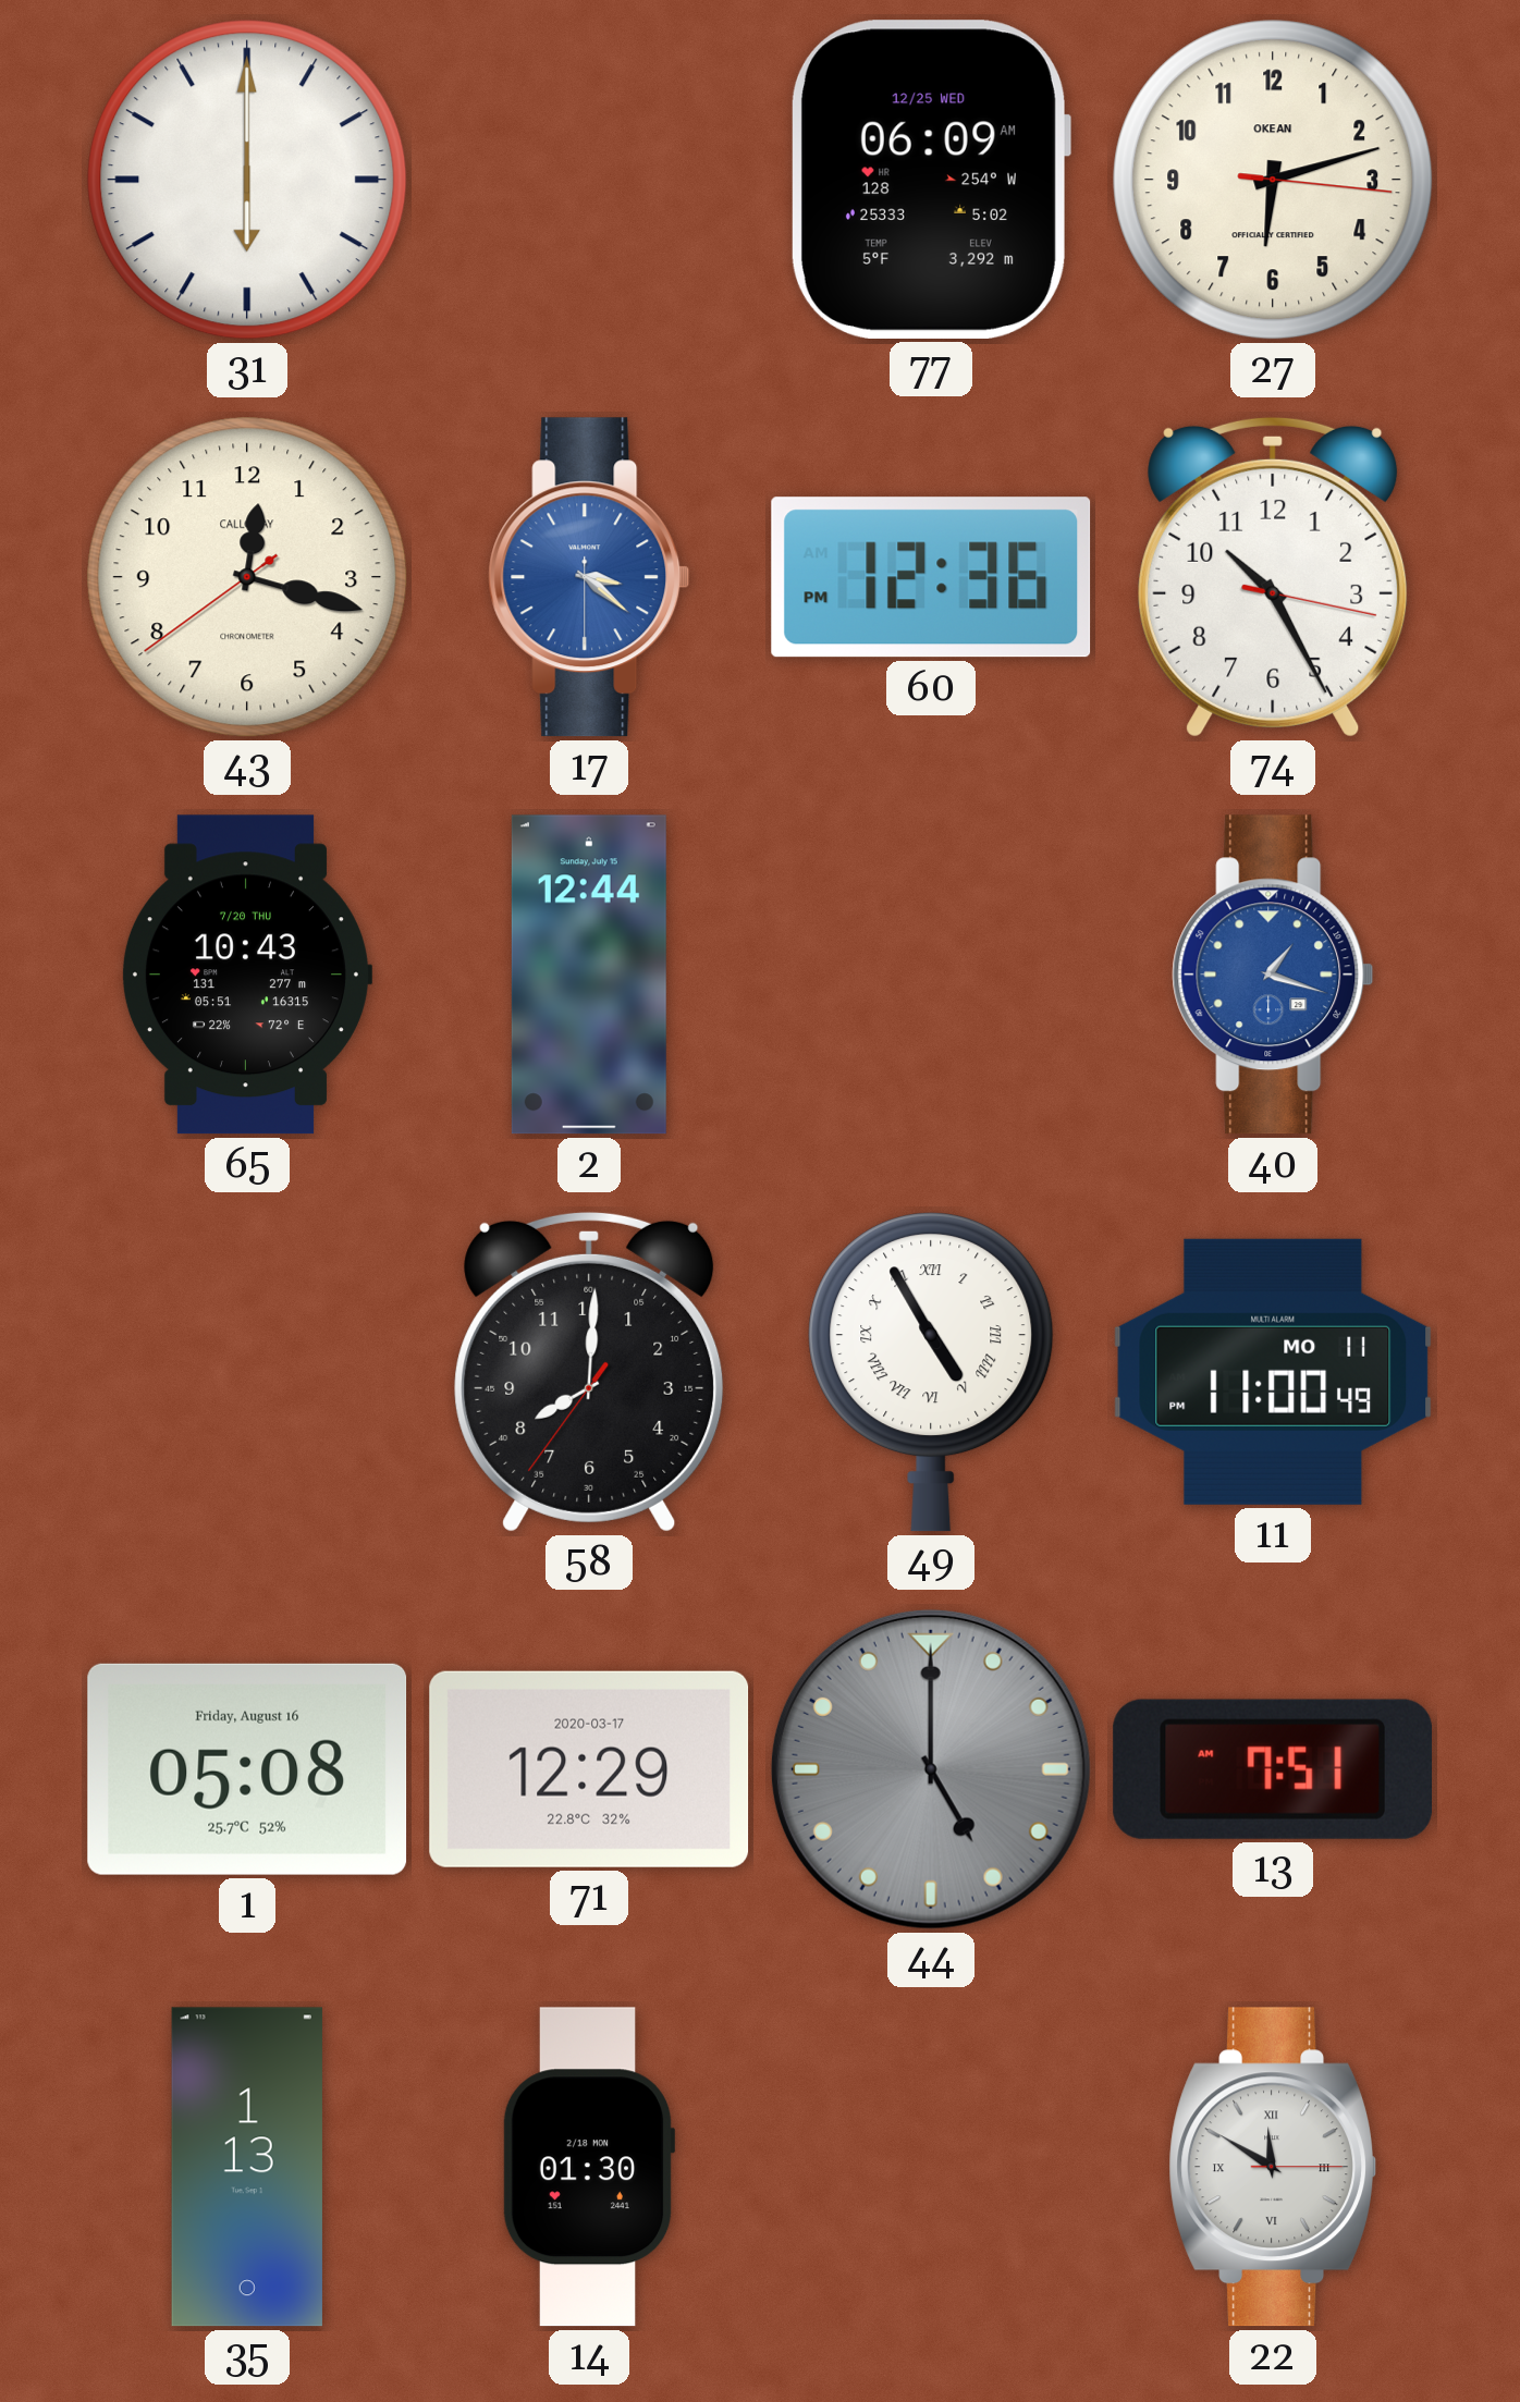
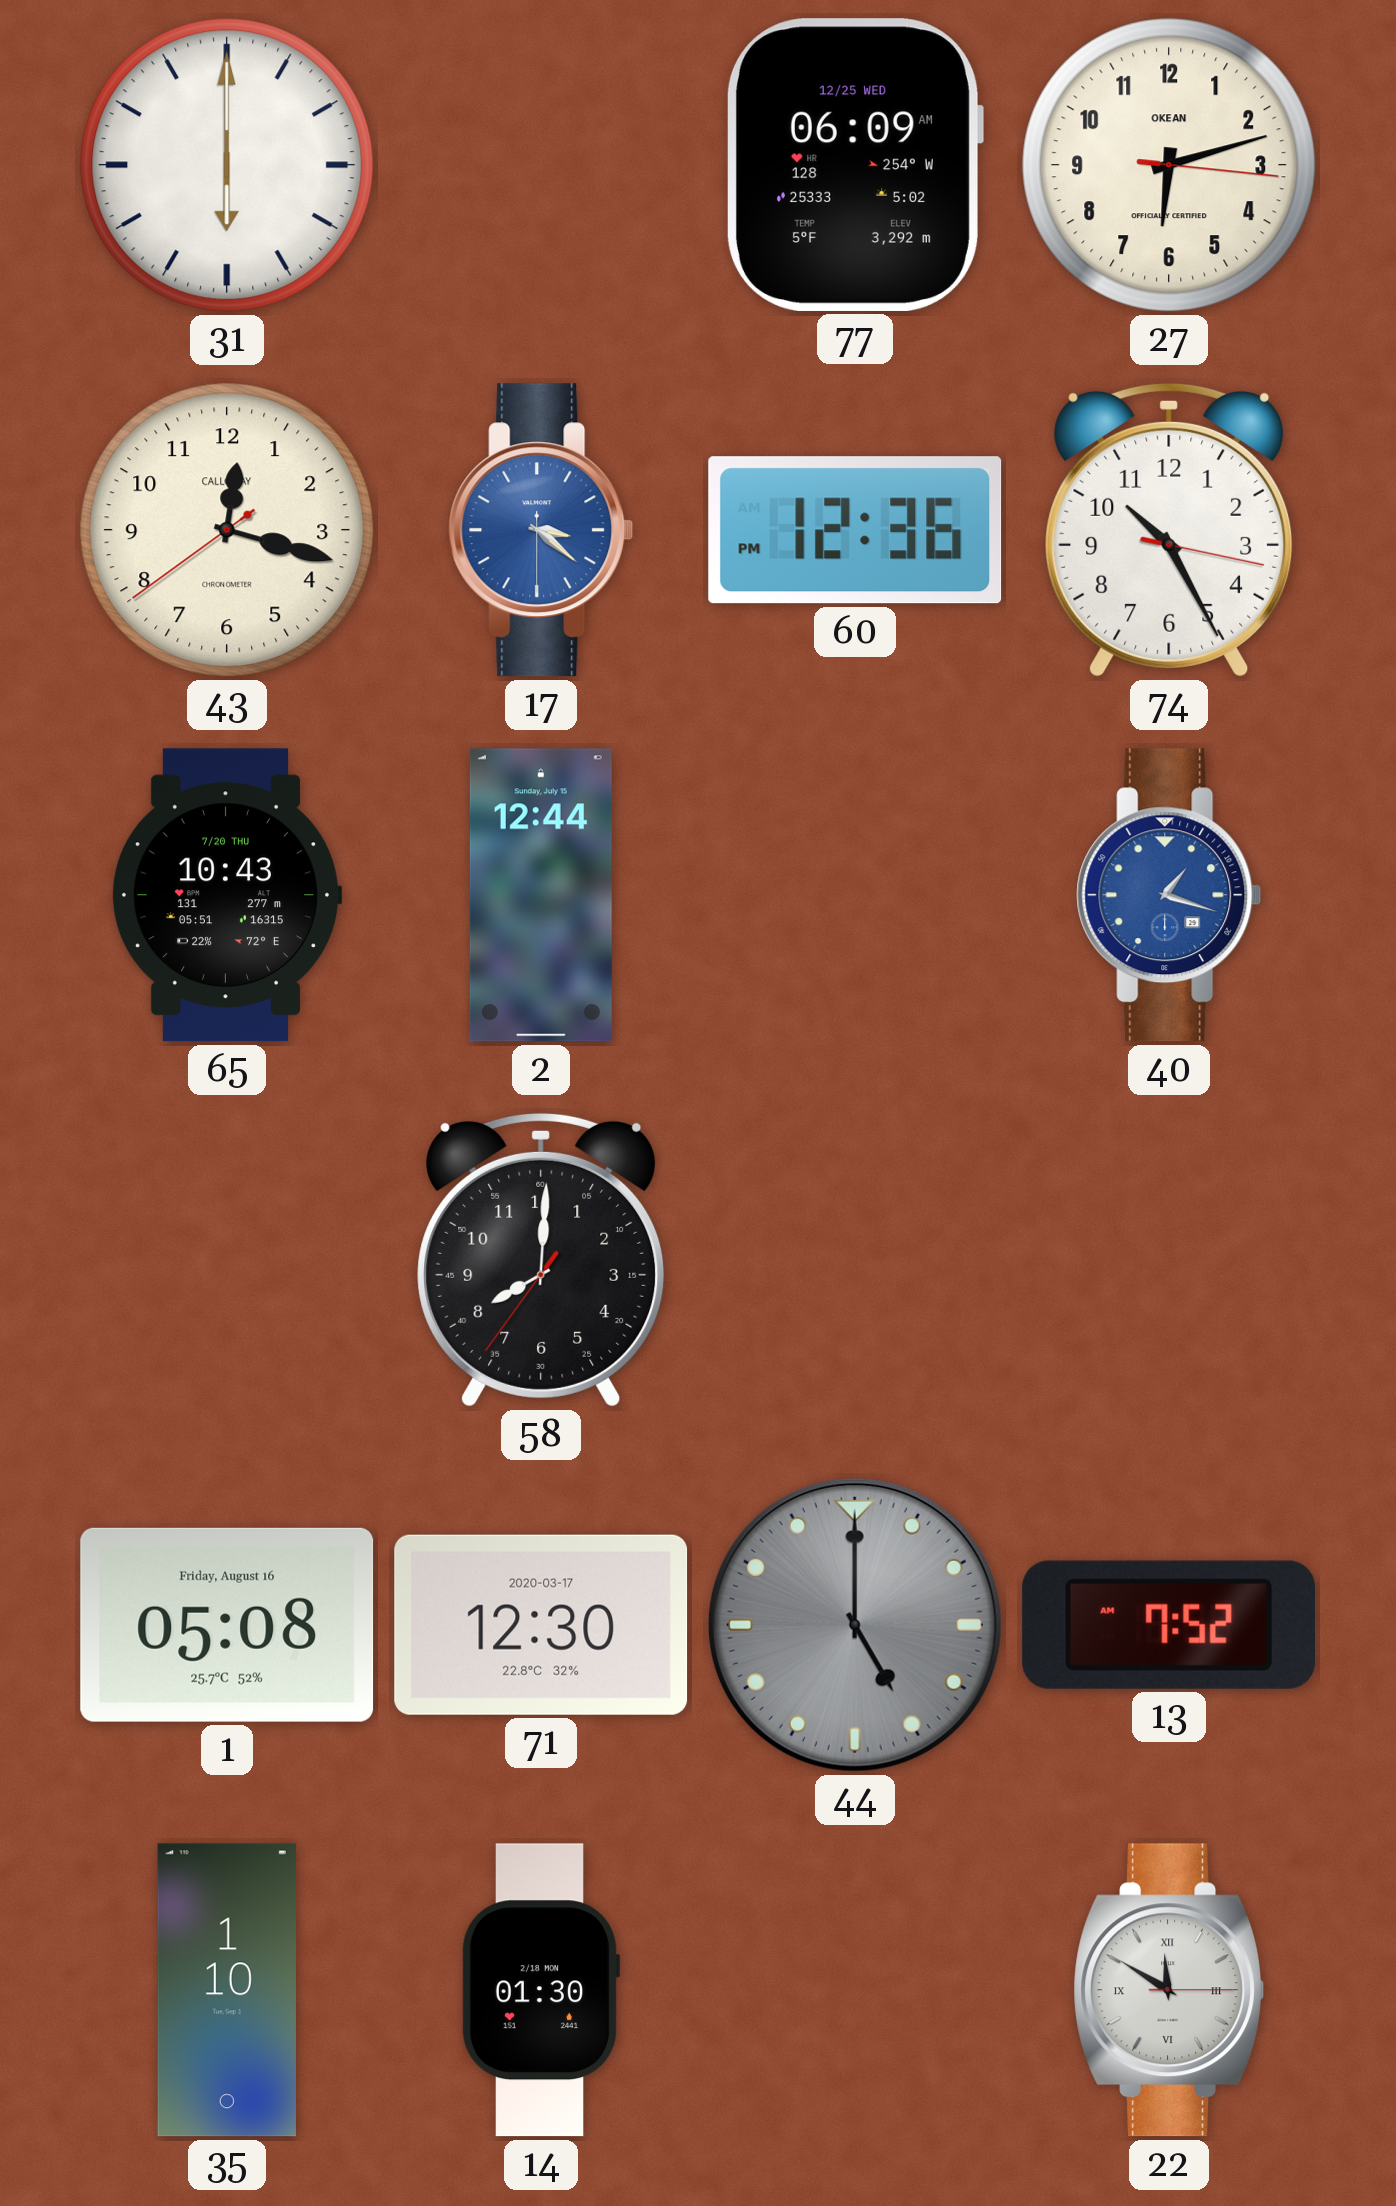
49: 4:55 -> none
11: 11:00 -> none
71: 12:29 -> 12:30
13: 7:51 -> 7:52
35: 1:13 -> 1:10
